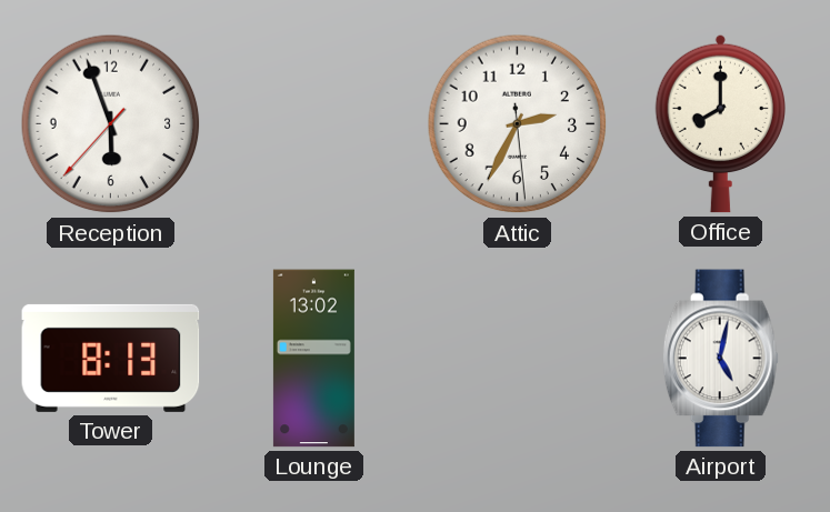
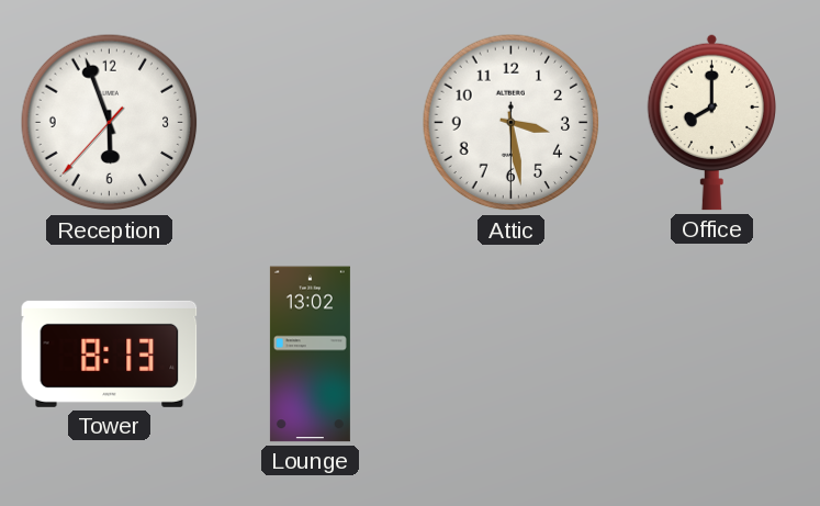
Attic: 2:34 -> 3:28
Airport: 5:02 -> none
